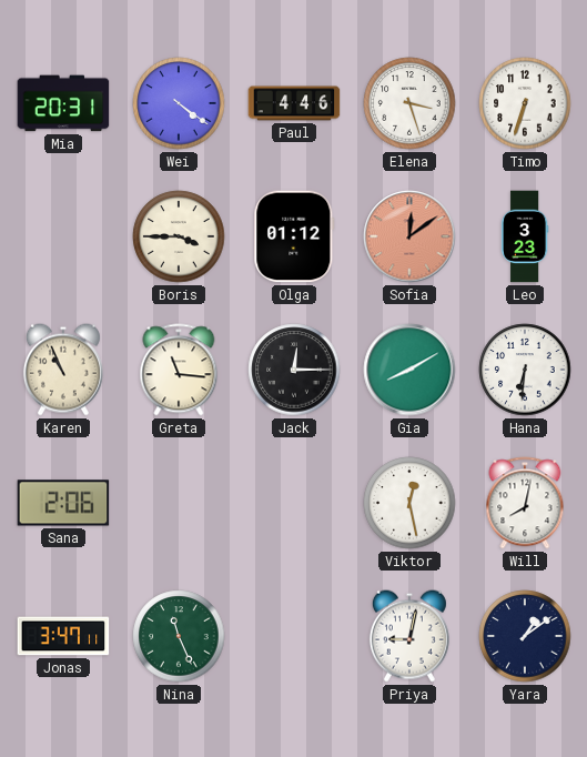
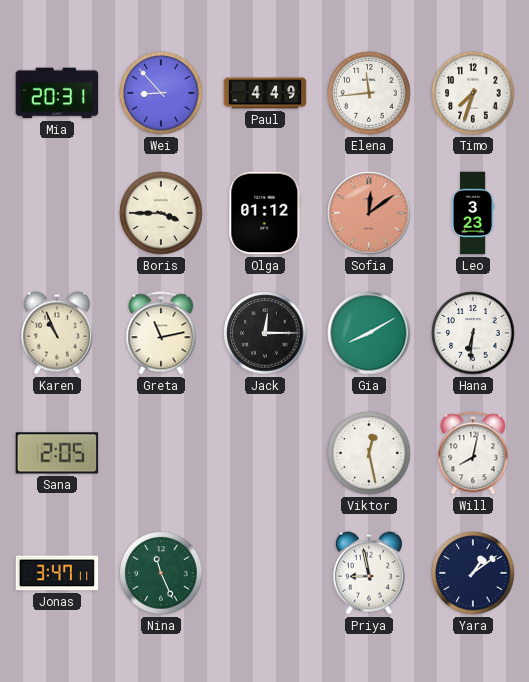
Wei: 4:21 -> 8:53
Paul: 4:46 -> 4:49
Elena: 3:27 -> 11:44
Timo: 6:33 -> 7:33
Greta: 11:16 -> 11:13
Sana: 2:06 -> 2:05
Priya: 9:02 -> 8:58
